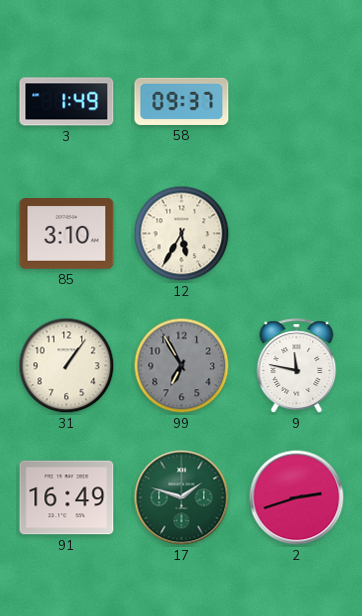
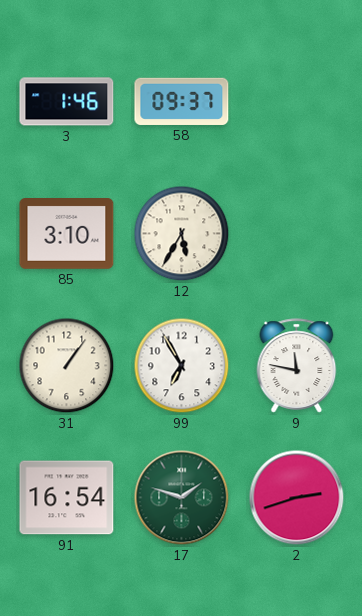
3: 1:49 -> 1:46
99 dial: grey -> white
91: 16:49 -> 16:54
